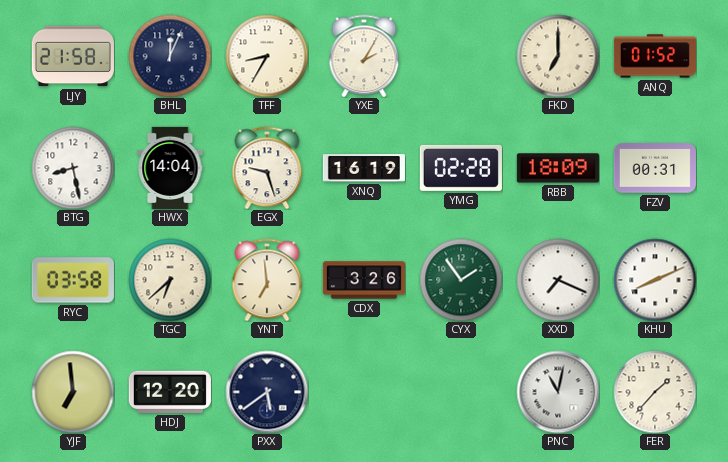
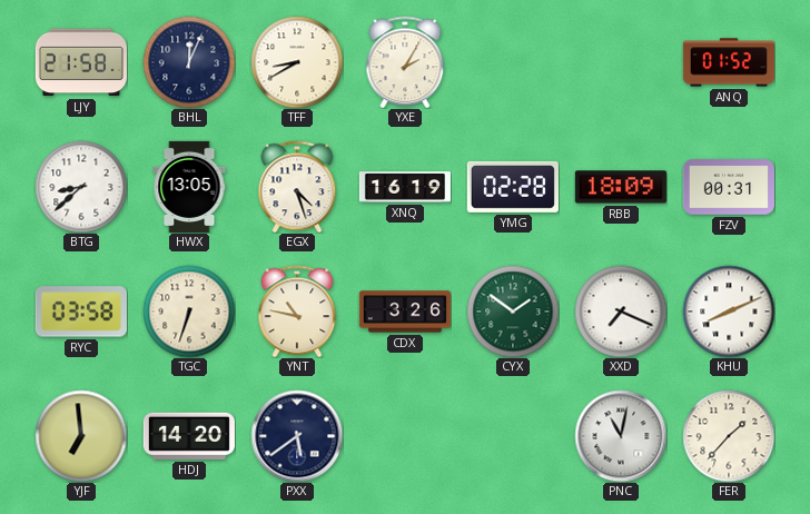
TFF: 8:35 -> 8:40
FKD: 7:00 -> none
BTG: 8:28 -> 8:38
HWX: 14:04 -> 13:05
EGX: 9:27 -> 4:27
TGC: 6:38 -> 6:33
YNT: 6:59 -> 10:47
CYX: 1:54 -> 1:51
HDJ: 12:20 -> 14:20
